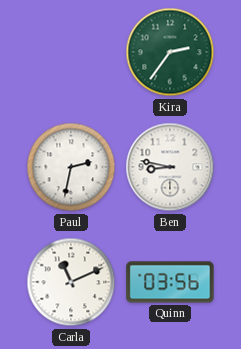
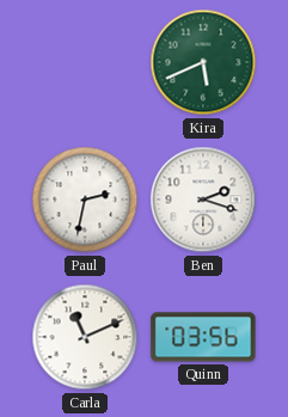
Kira: 2:36 -> 5:41
Ben: 8:47 -> 2:18
